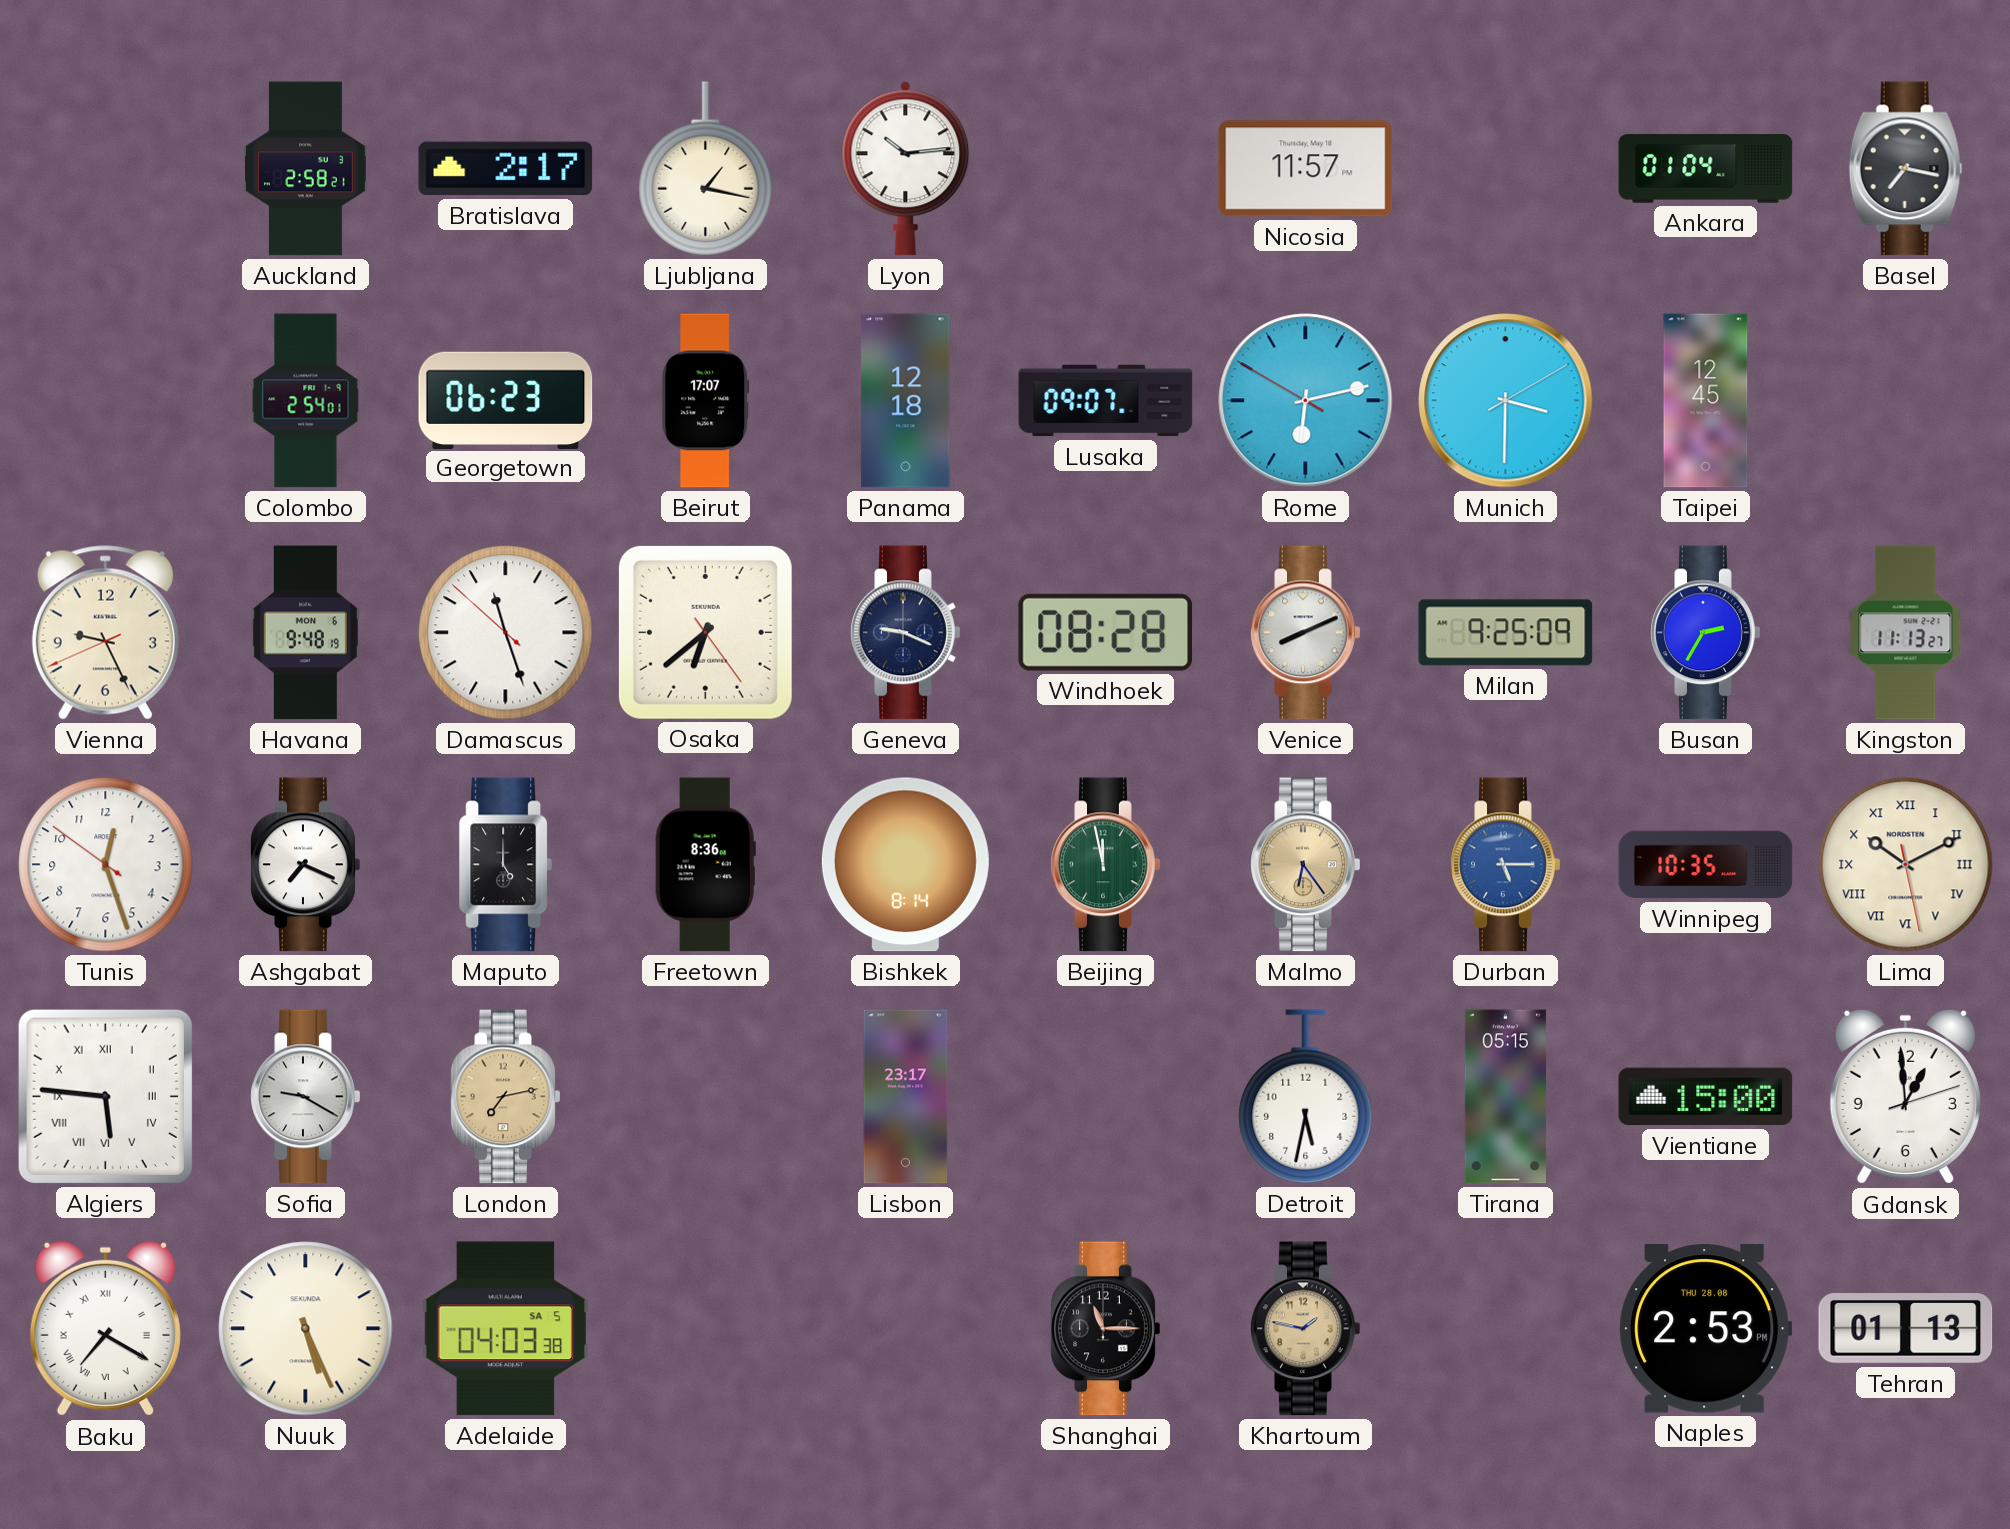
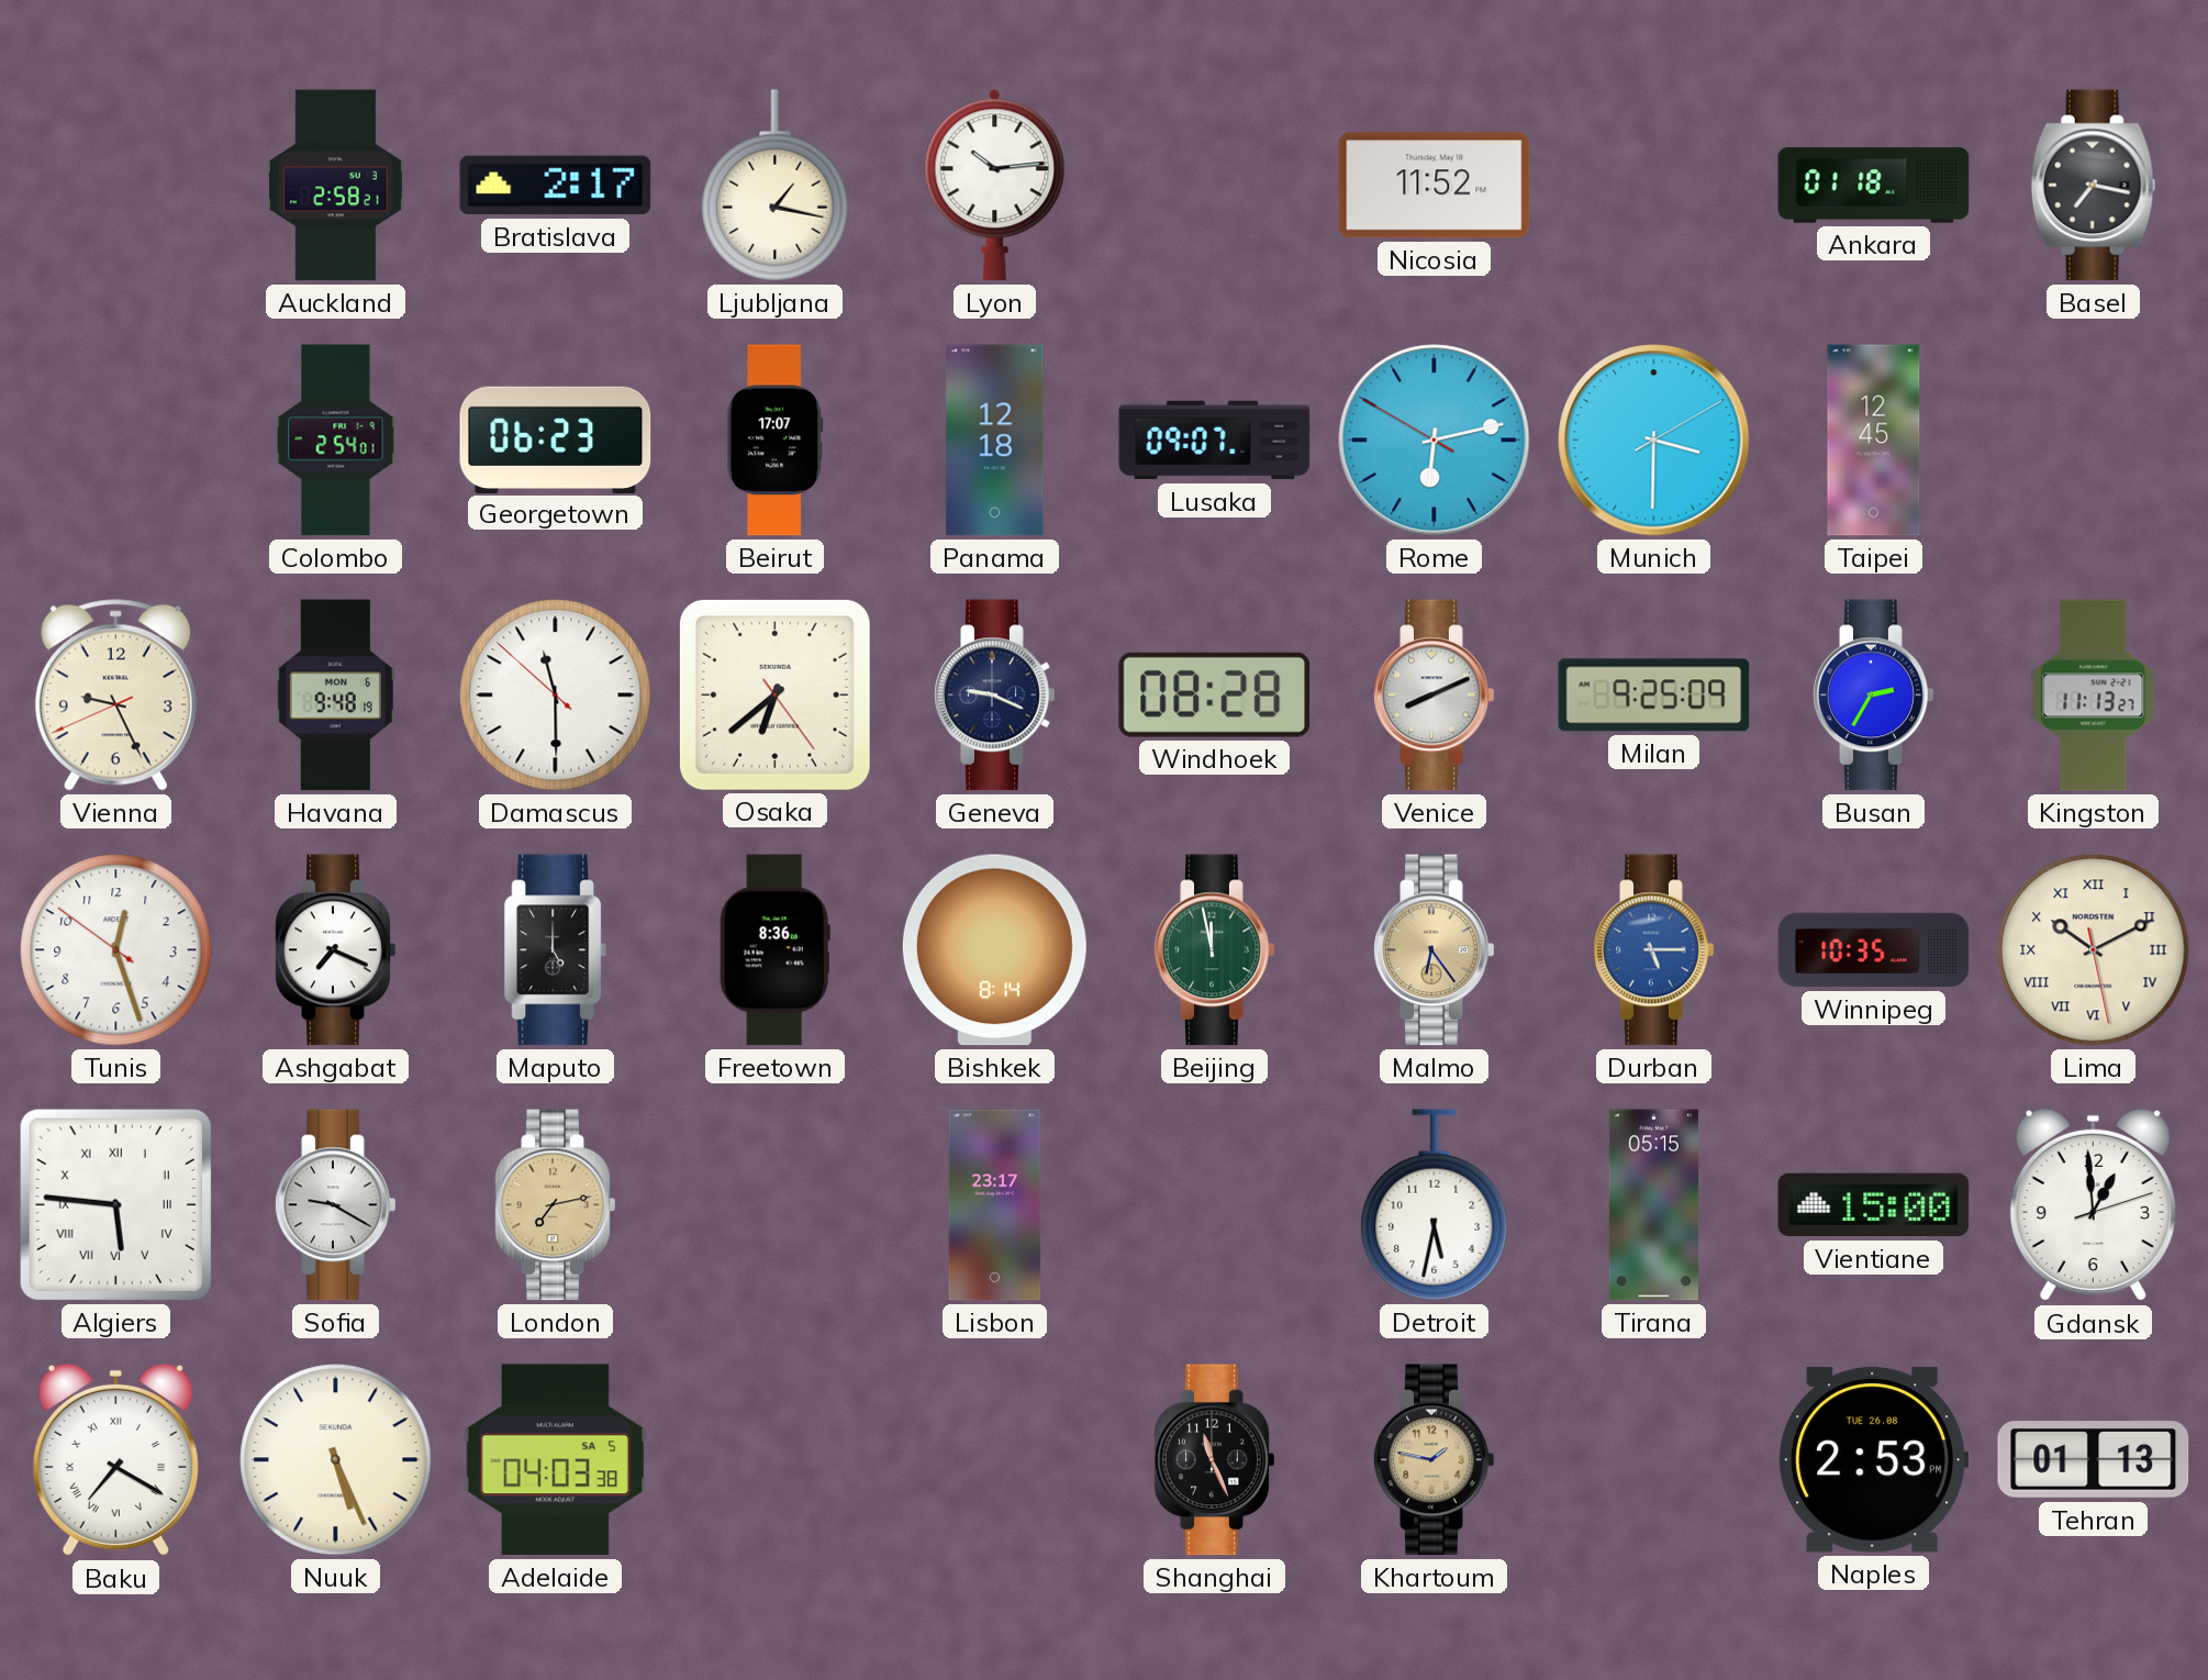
Nicosia: 11:57 -> 11:52
Ankara: 01:04 -> 01:18
Damascus: 11:26 -> 11:29
Shanghai: 11:15 -> 11:26
Naples date: THU 28.08 -> TUE 26.08
